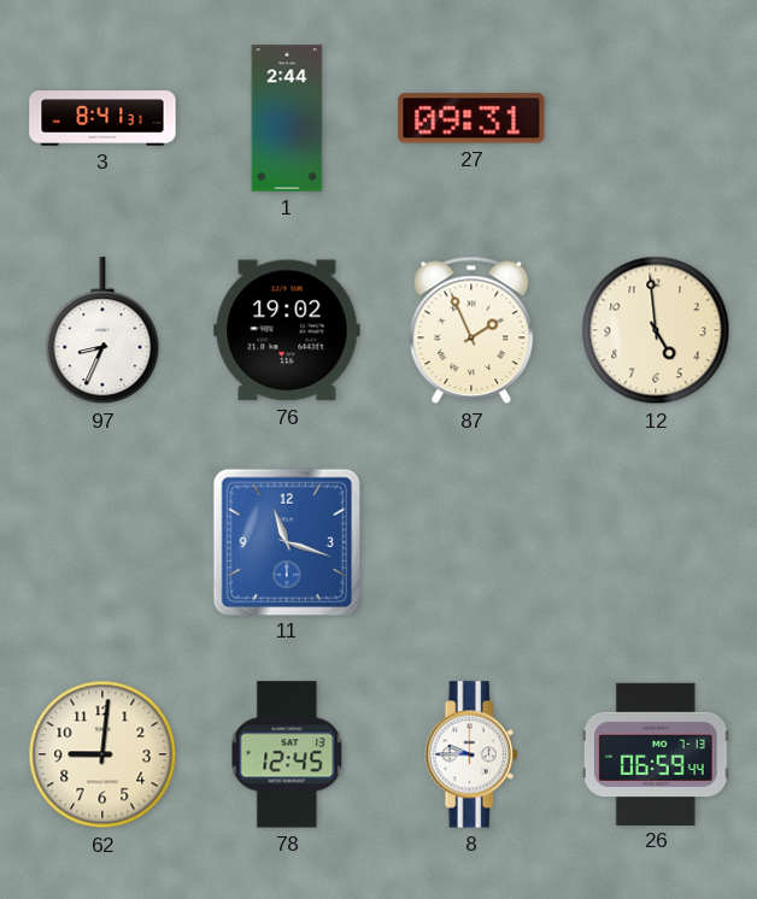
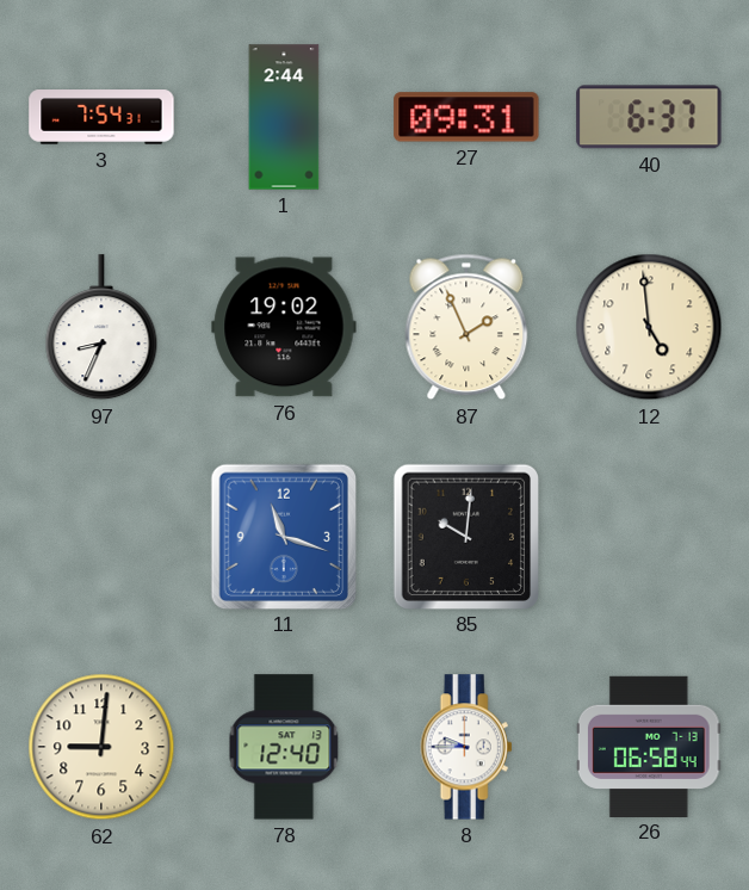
3: 8:41 -> 7:54
40: none -> 6:37
85: none -> 10:01
78: 12:45 -> 12:40
26: 06:59 -> 06:58
